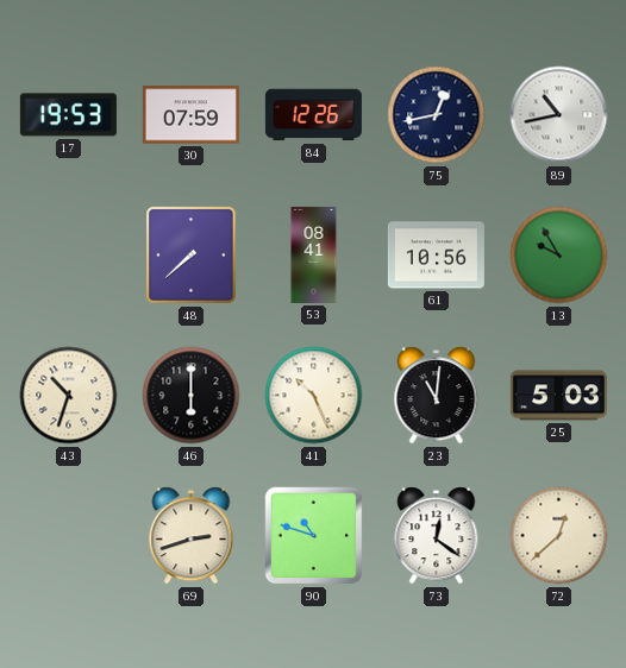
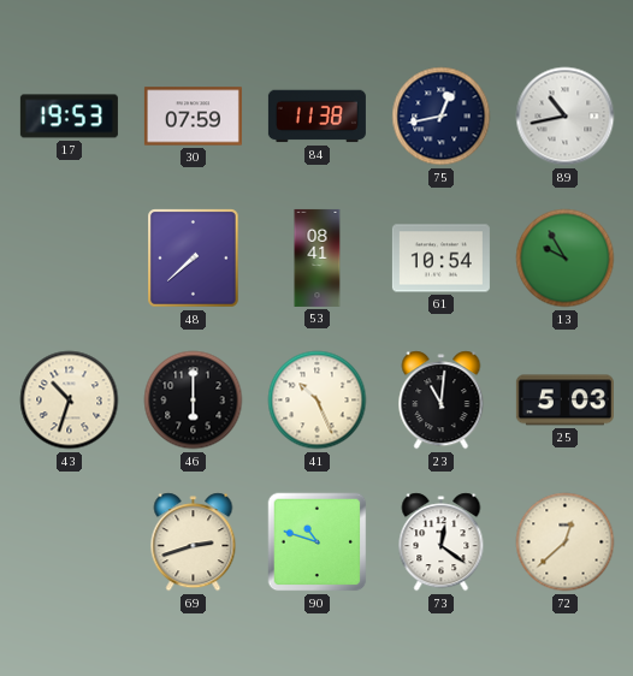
84: 12:26 -> 11:38
61: 10:56 -> 10:54
